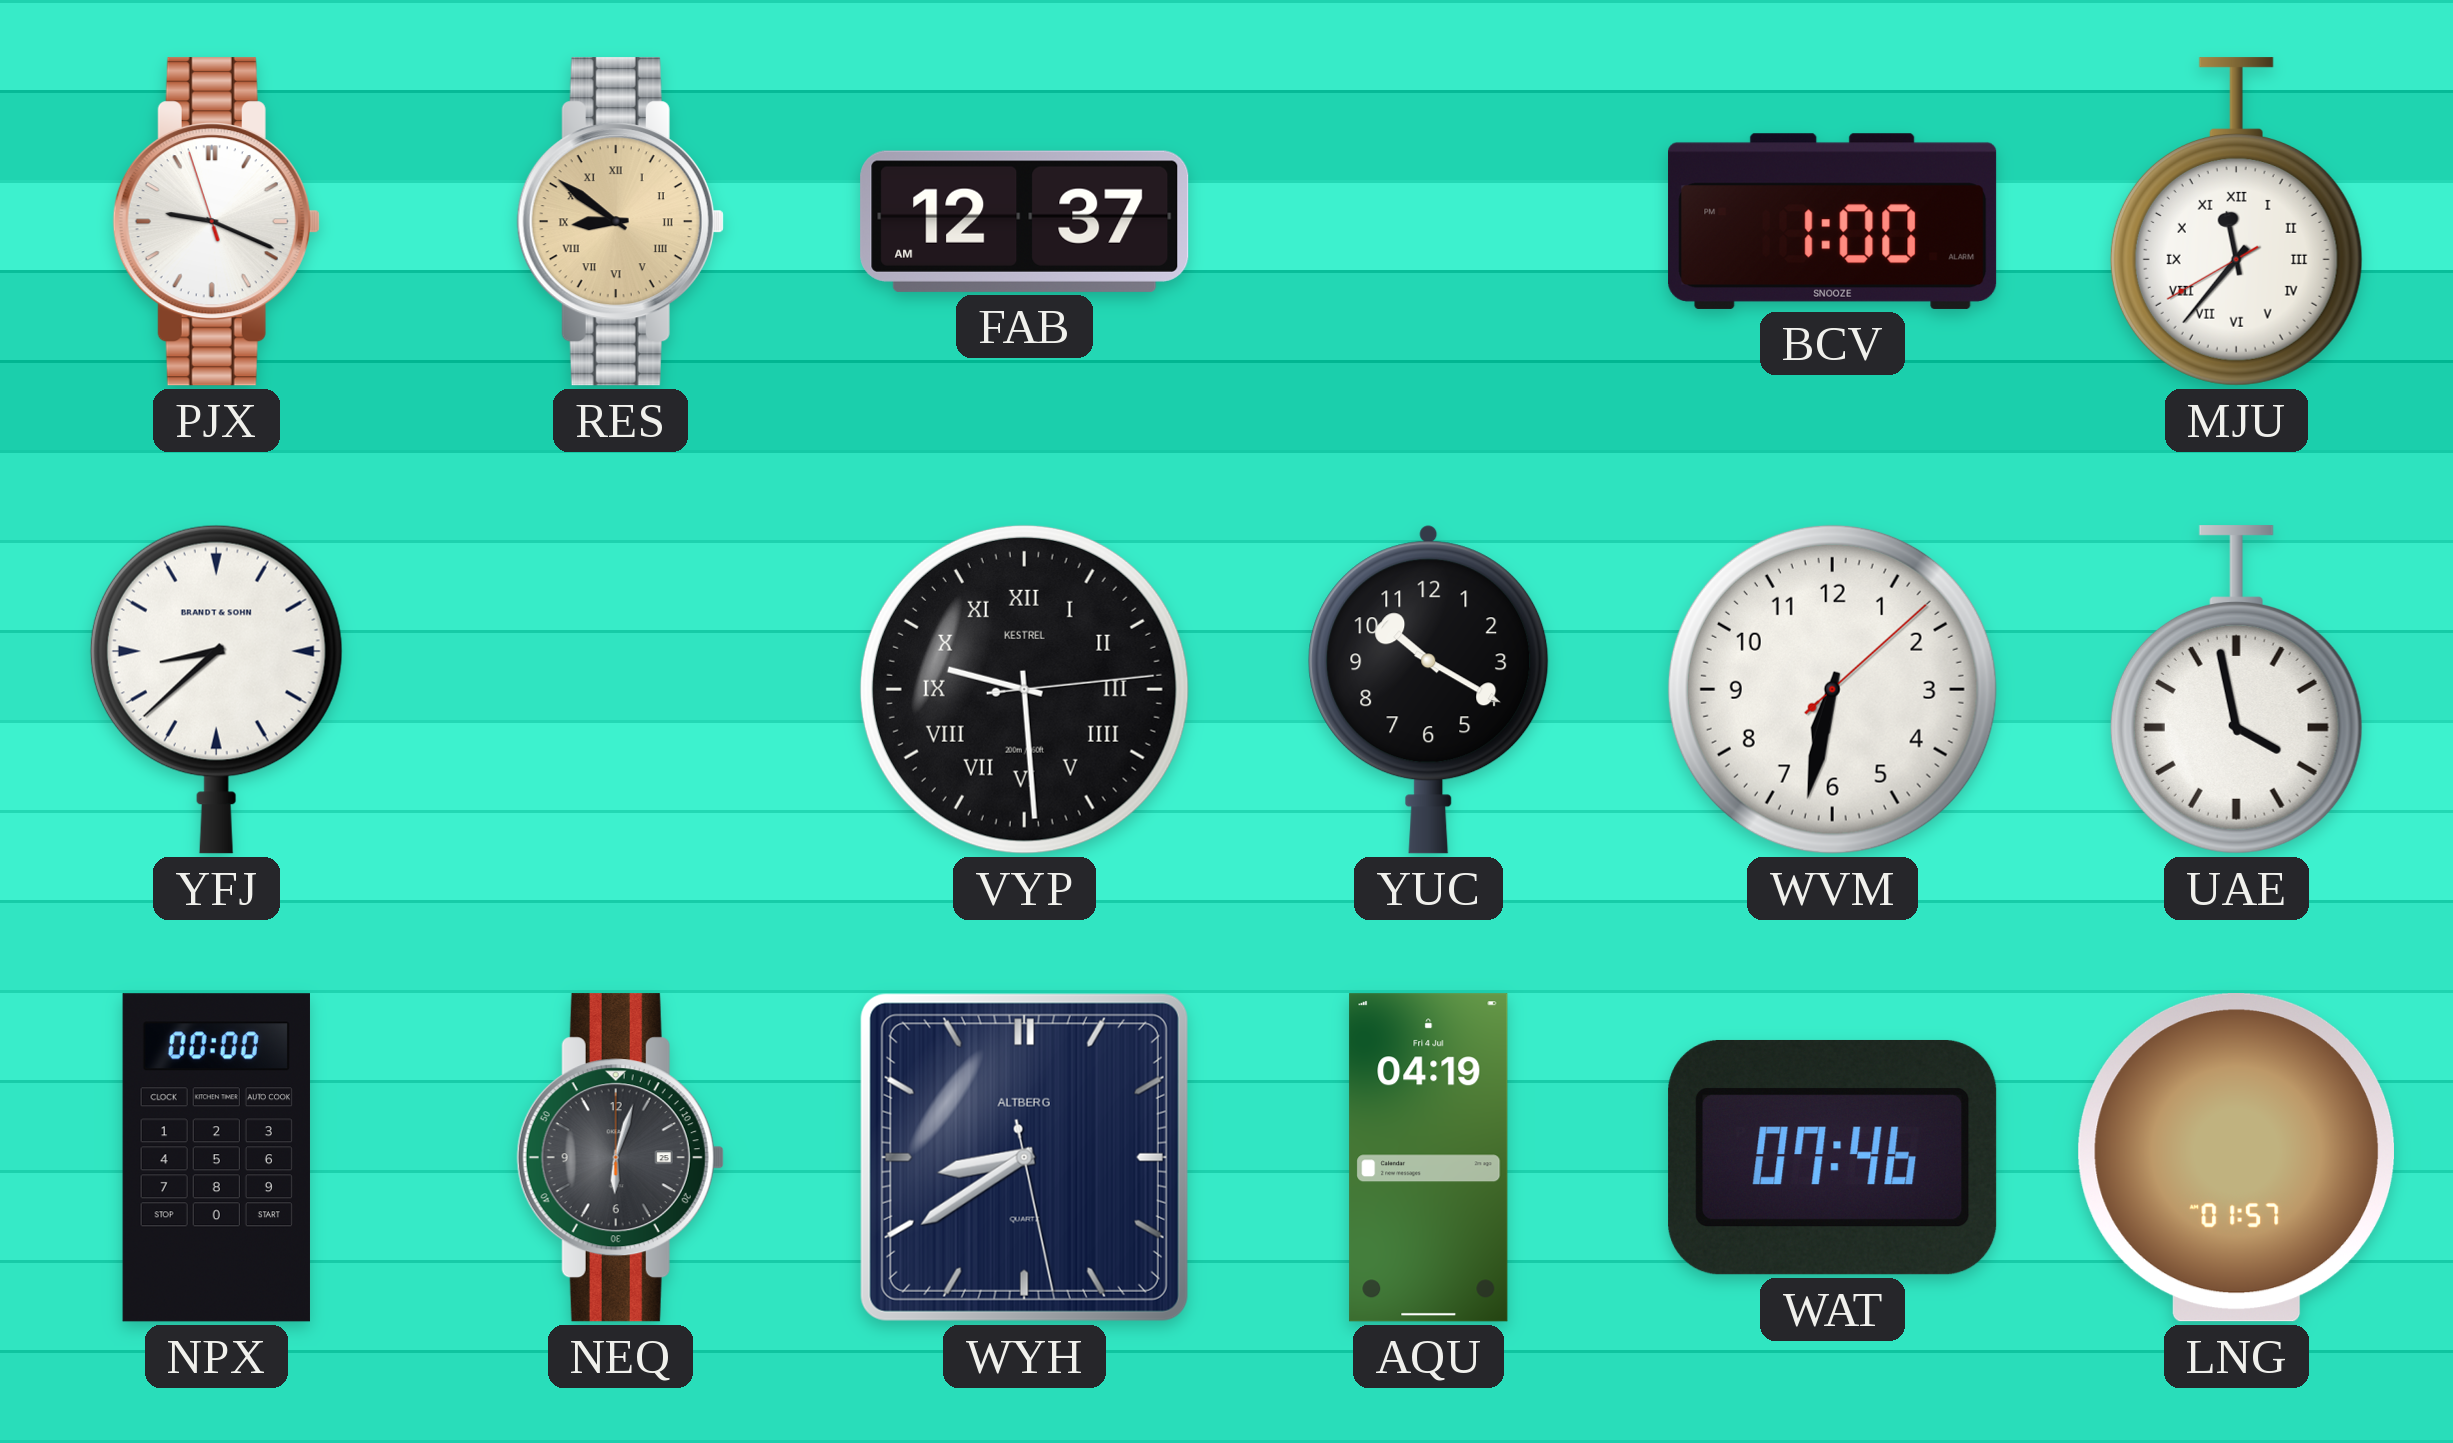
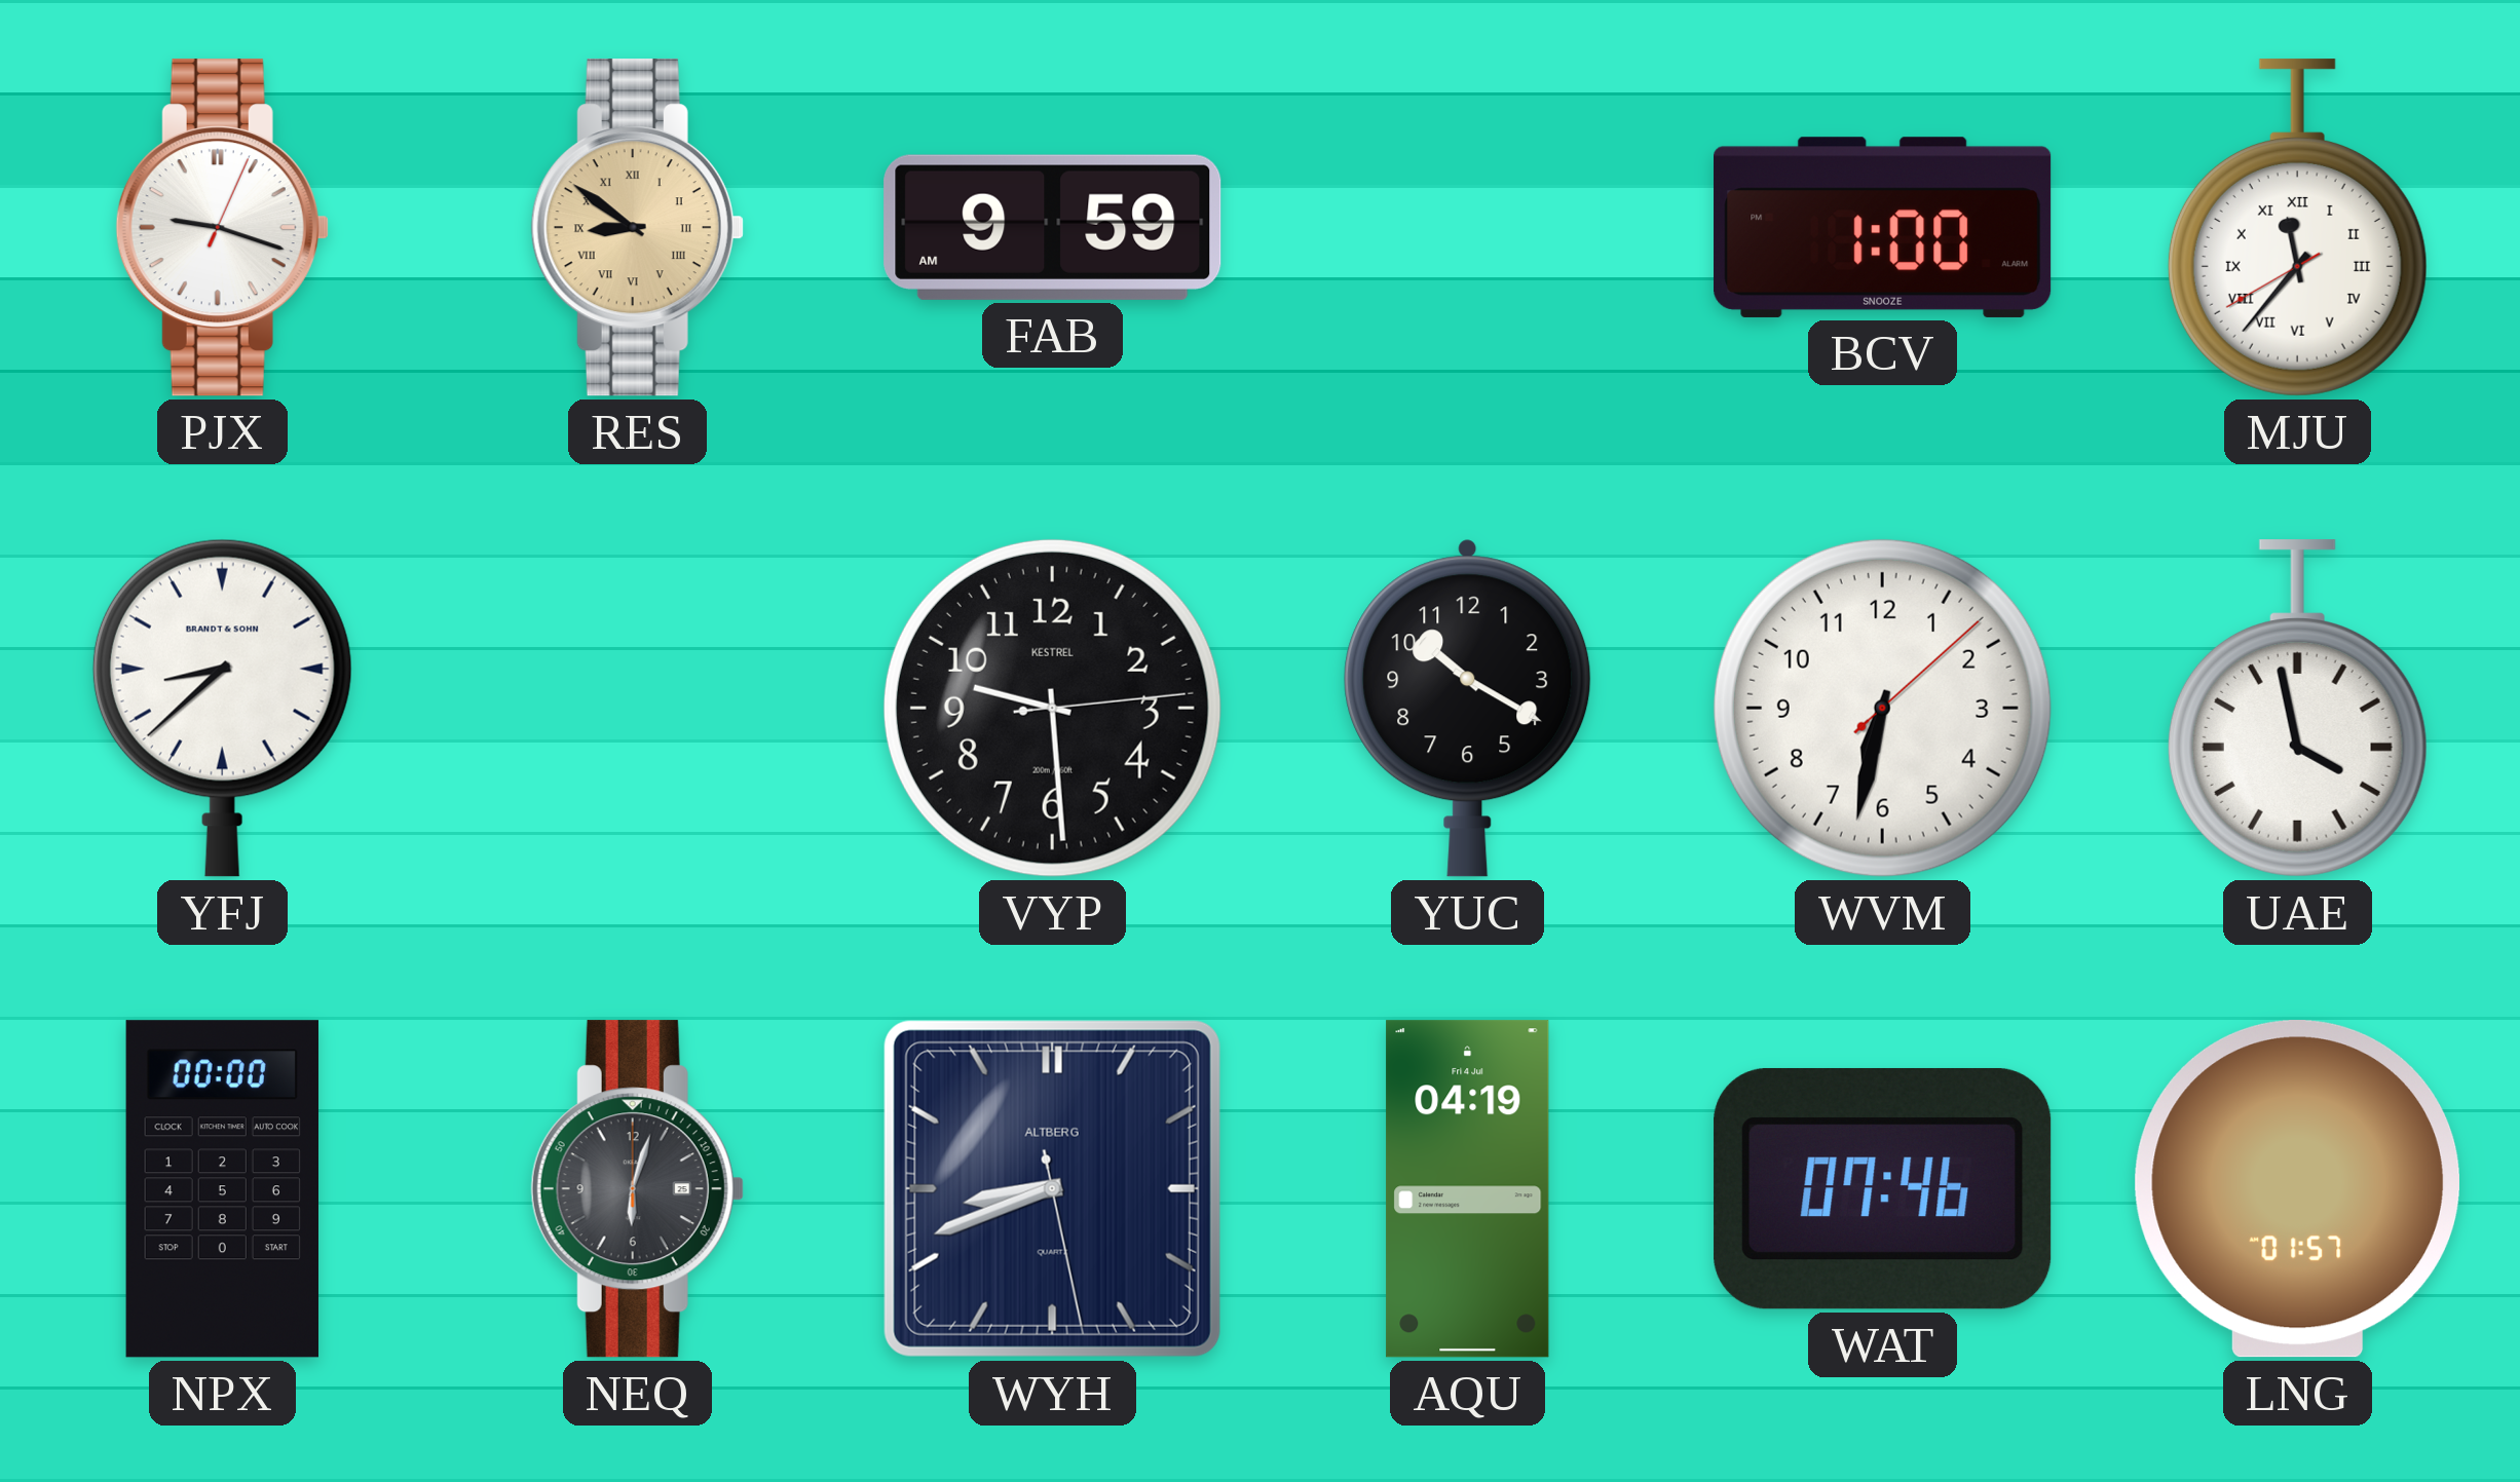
PJX: 9:18:57 -> 9:18:04
FAB: 12:37 -> 9:59
VYP numerals: Roman -> Arabic
WYH: 8:39 -> 8:41
